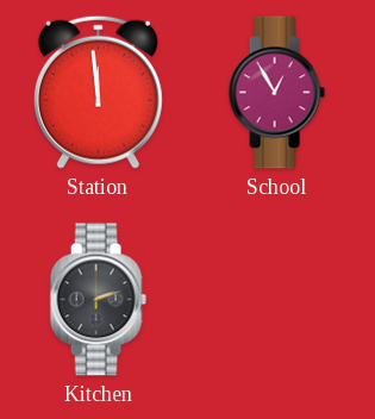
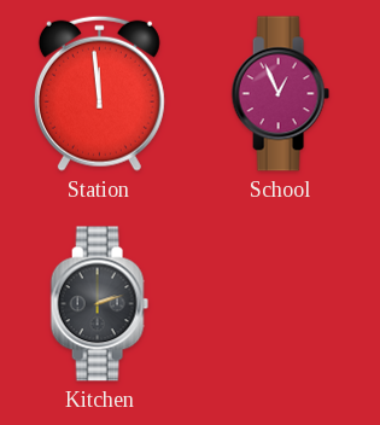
School: 12:55 -> 12:56
